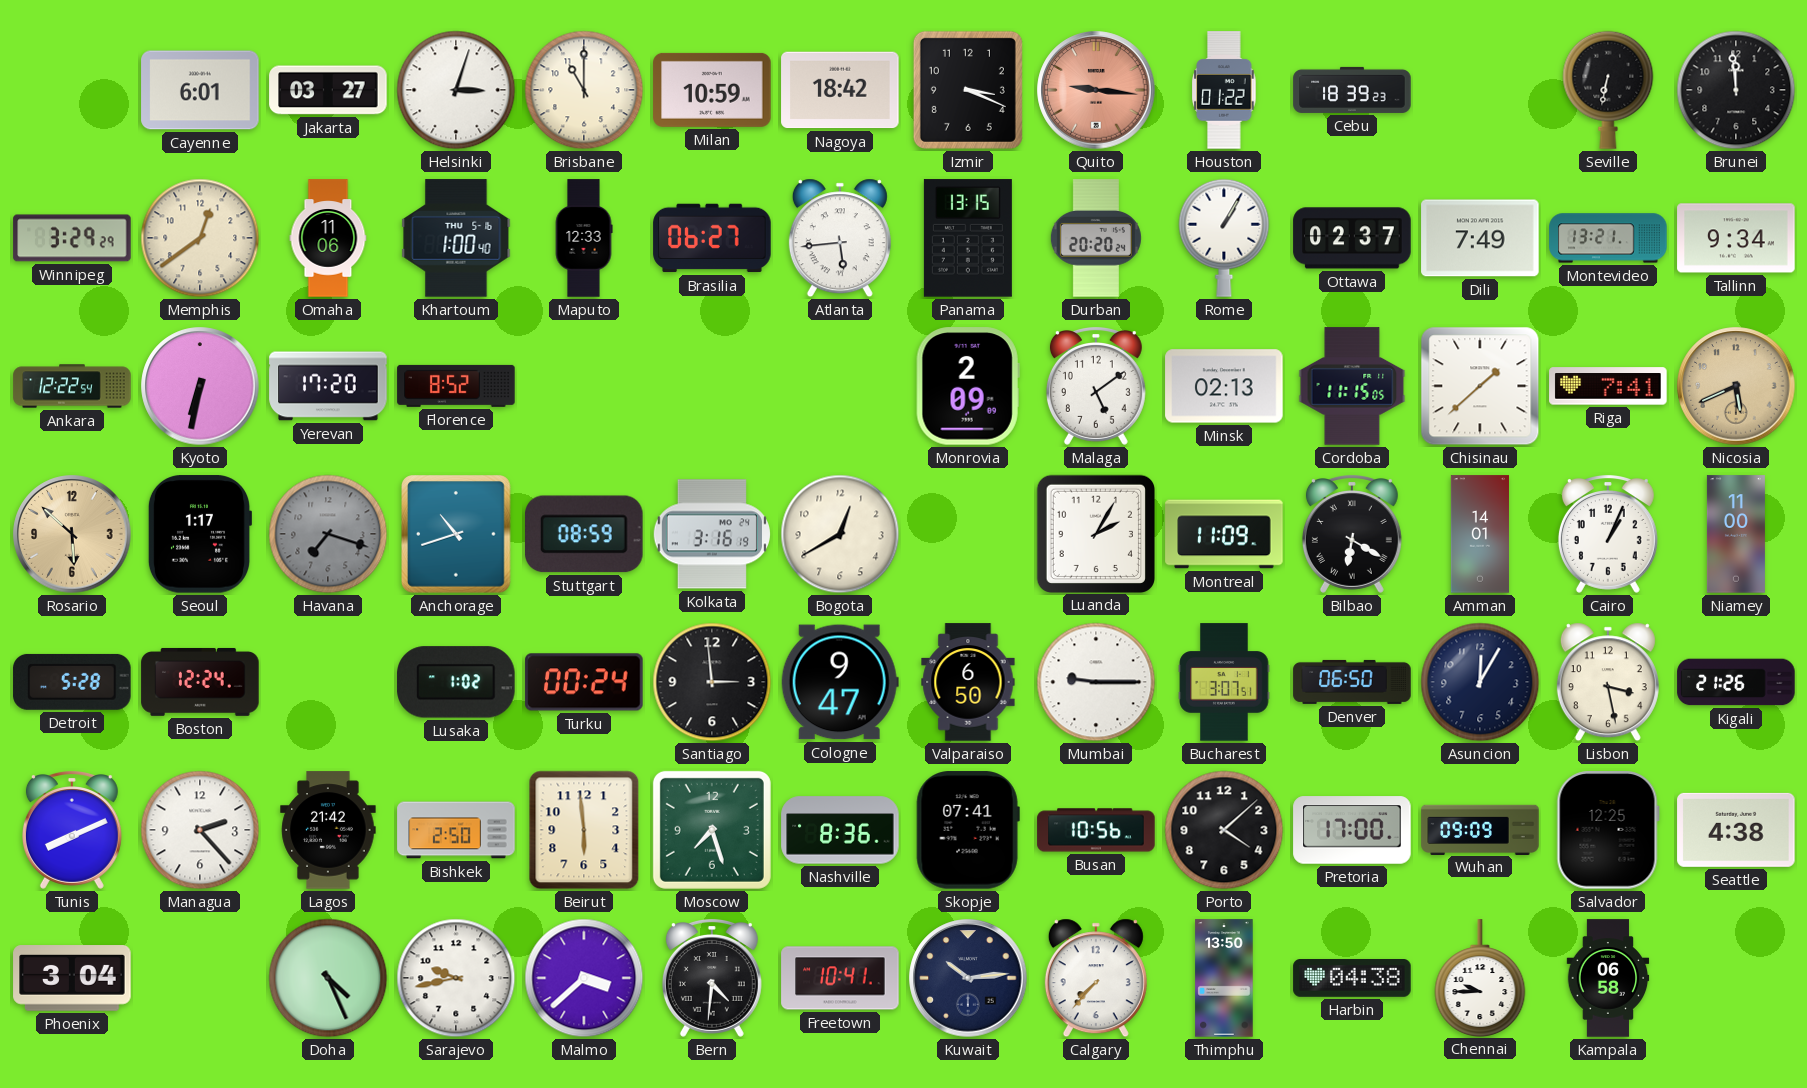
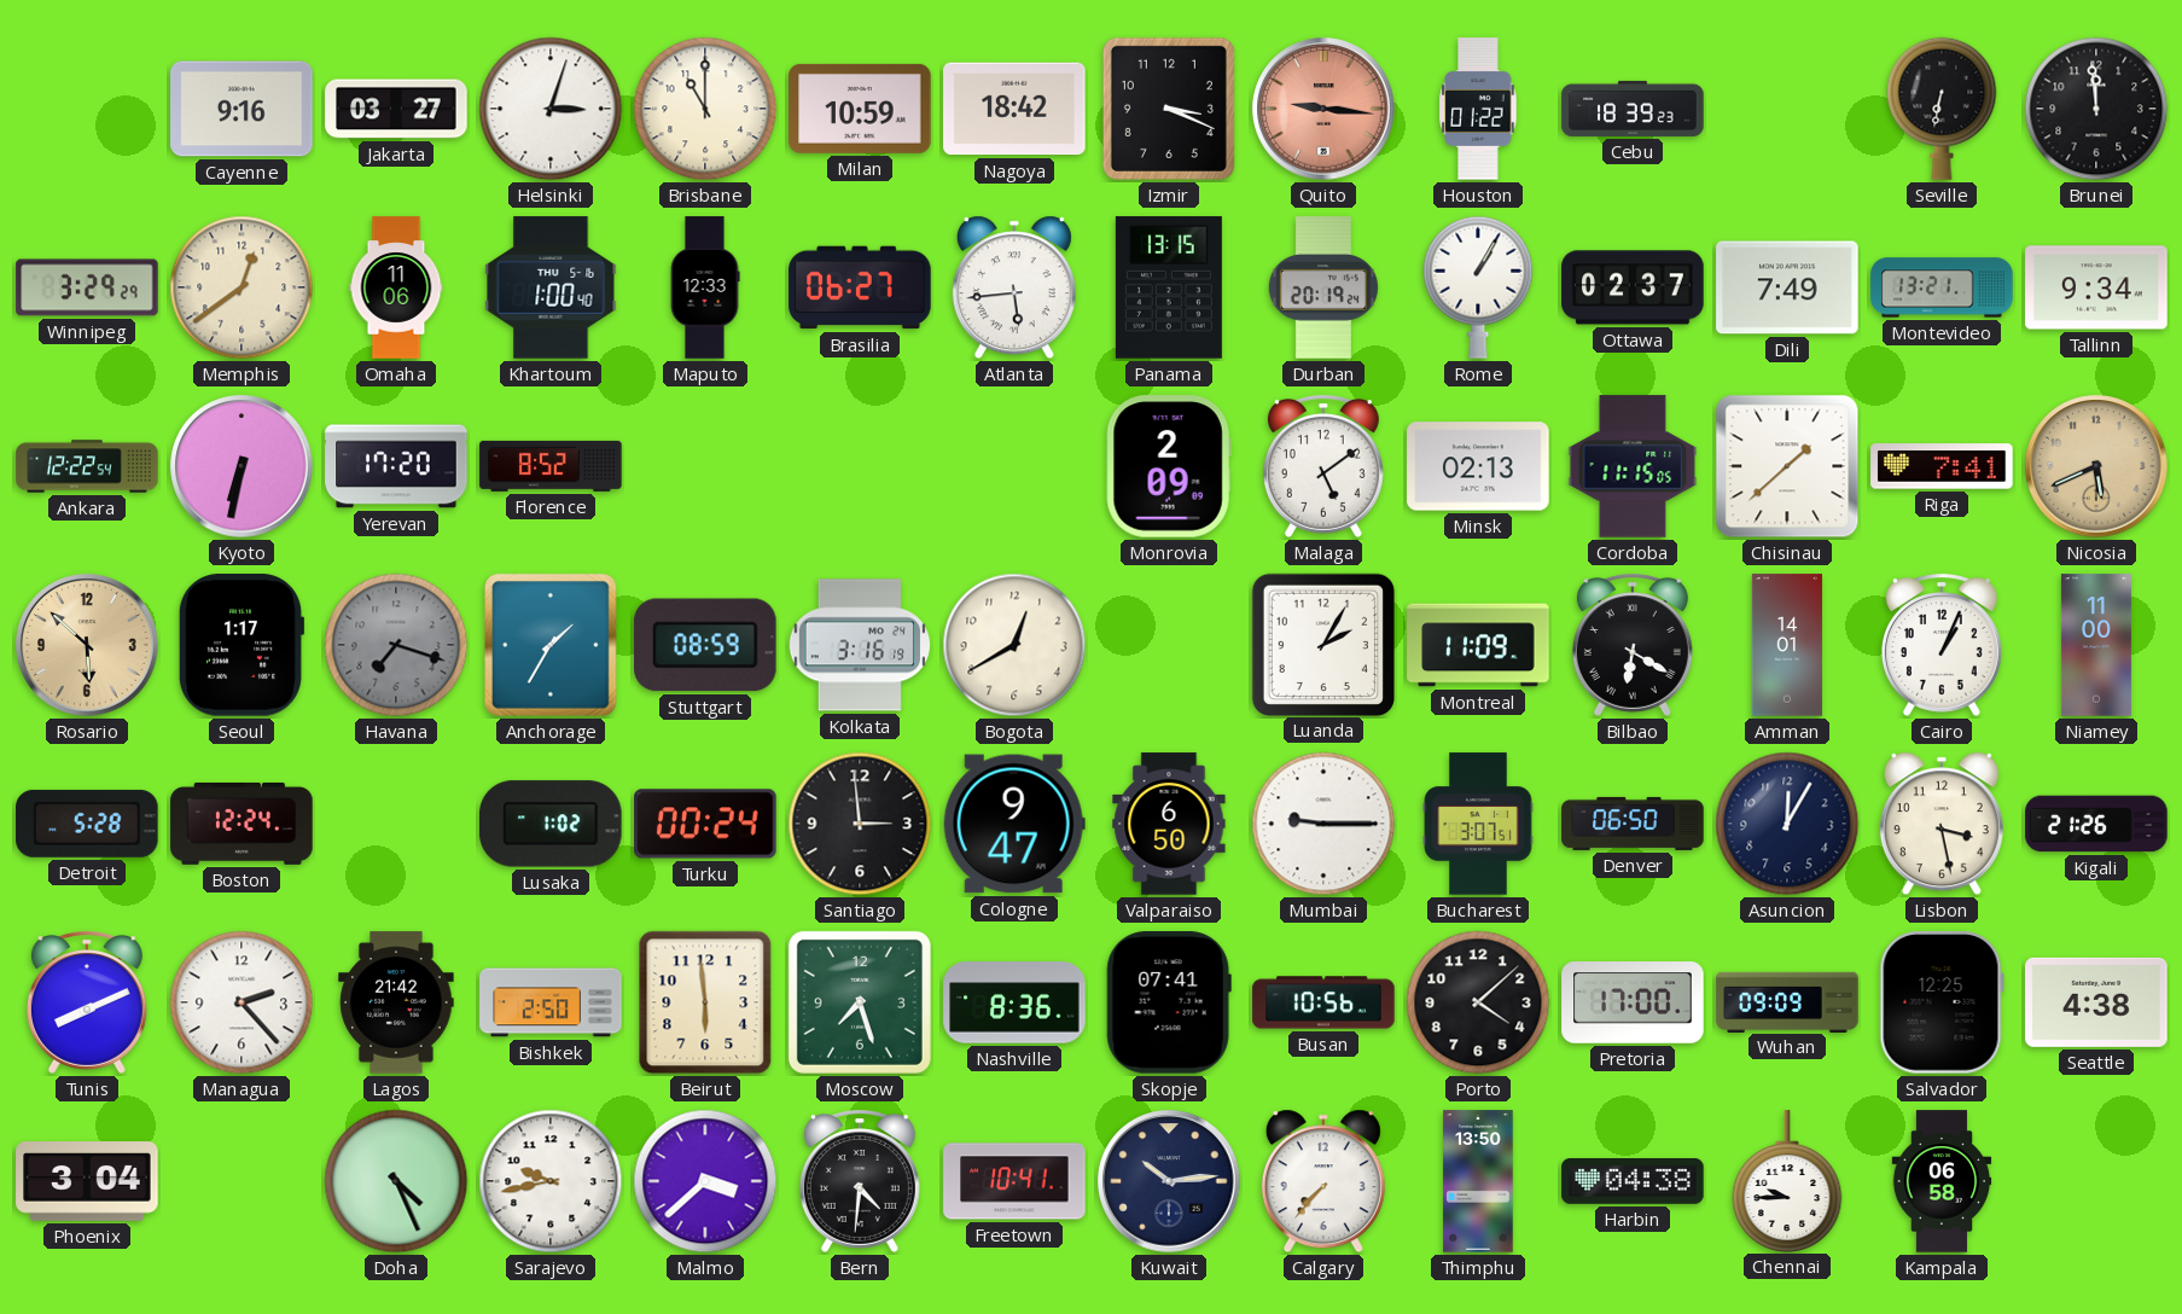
Cayenne: 6:01 -> 9:16
Durban: 20:20 -> 20:19
Anchorage: 10:42 -> 1:35
